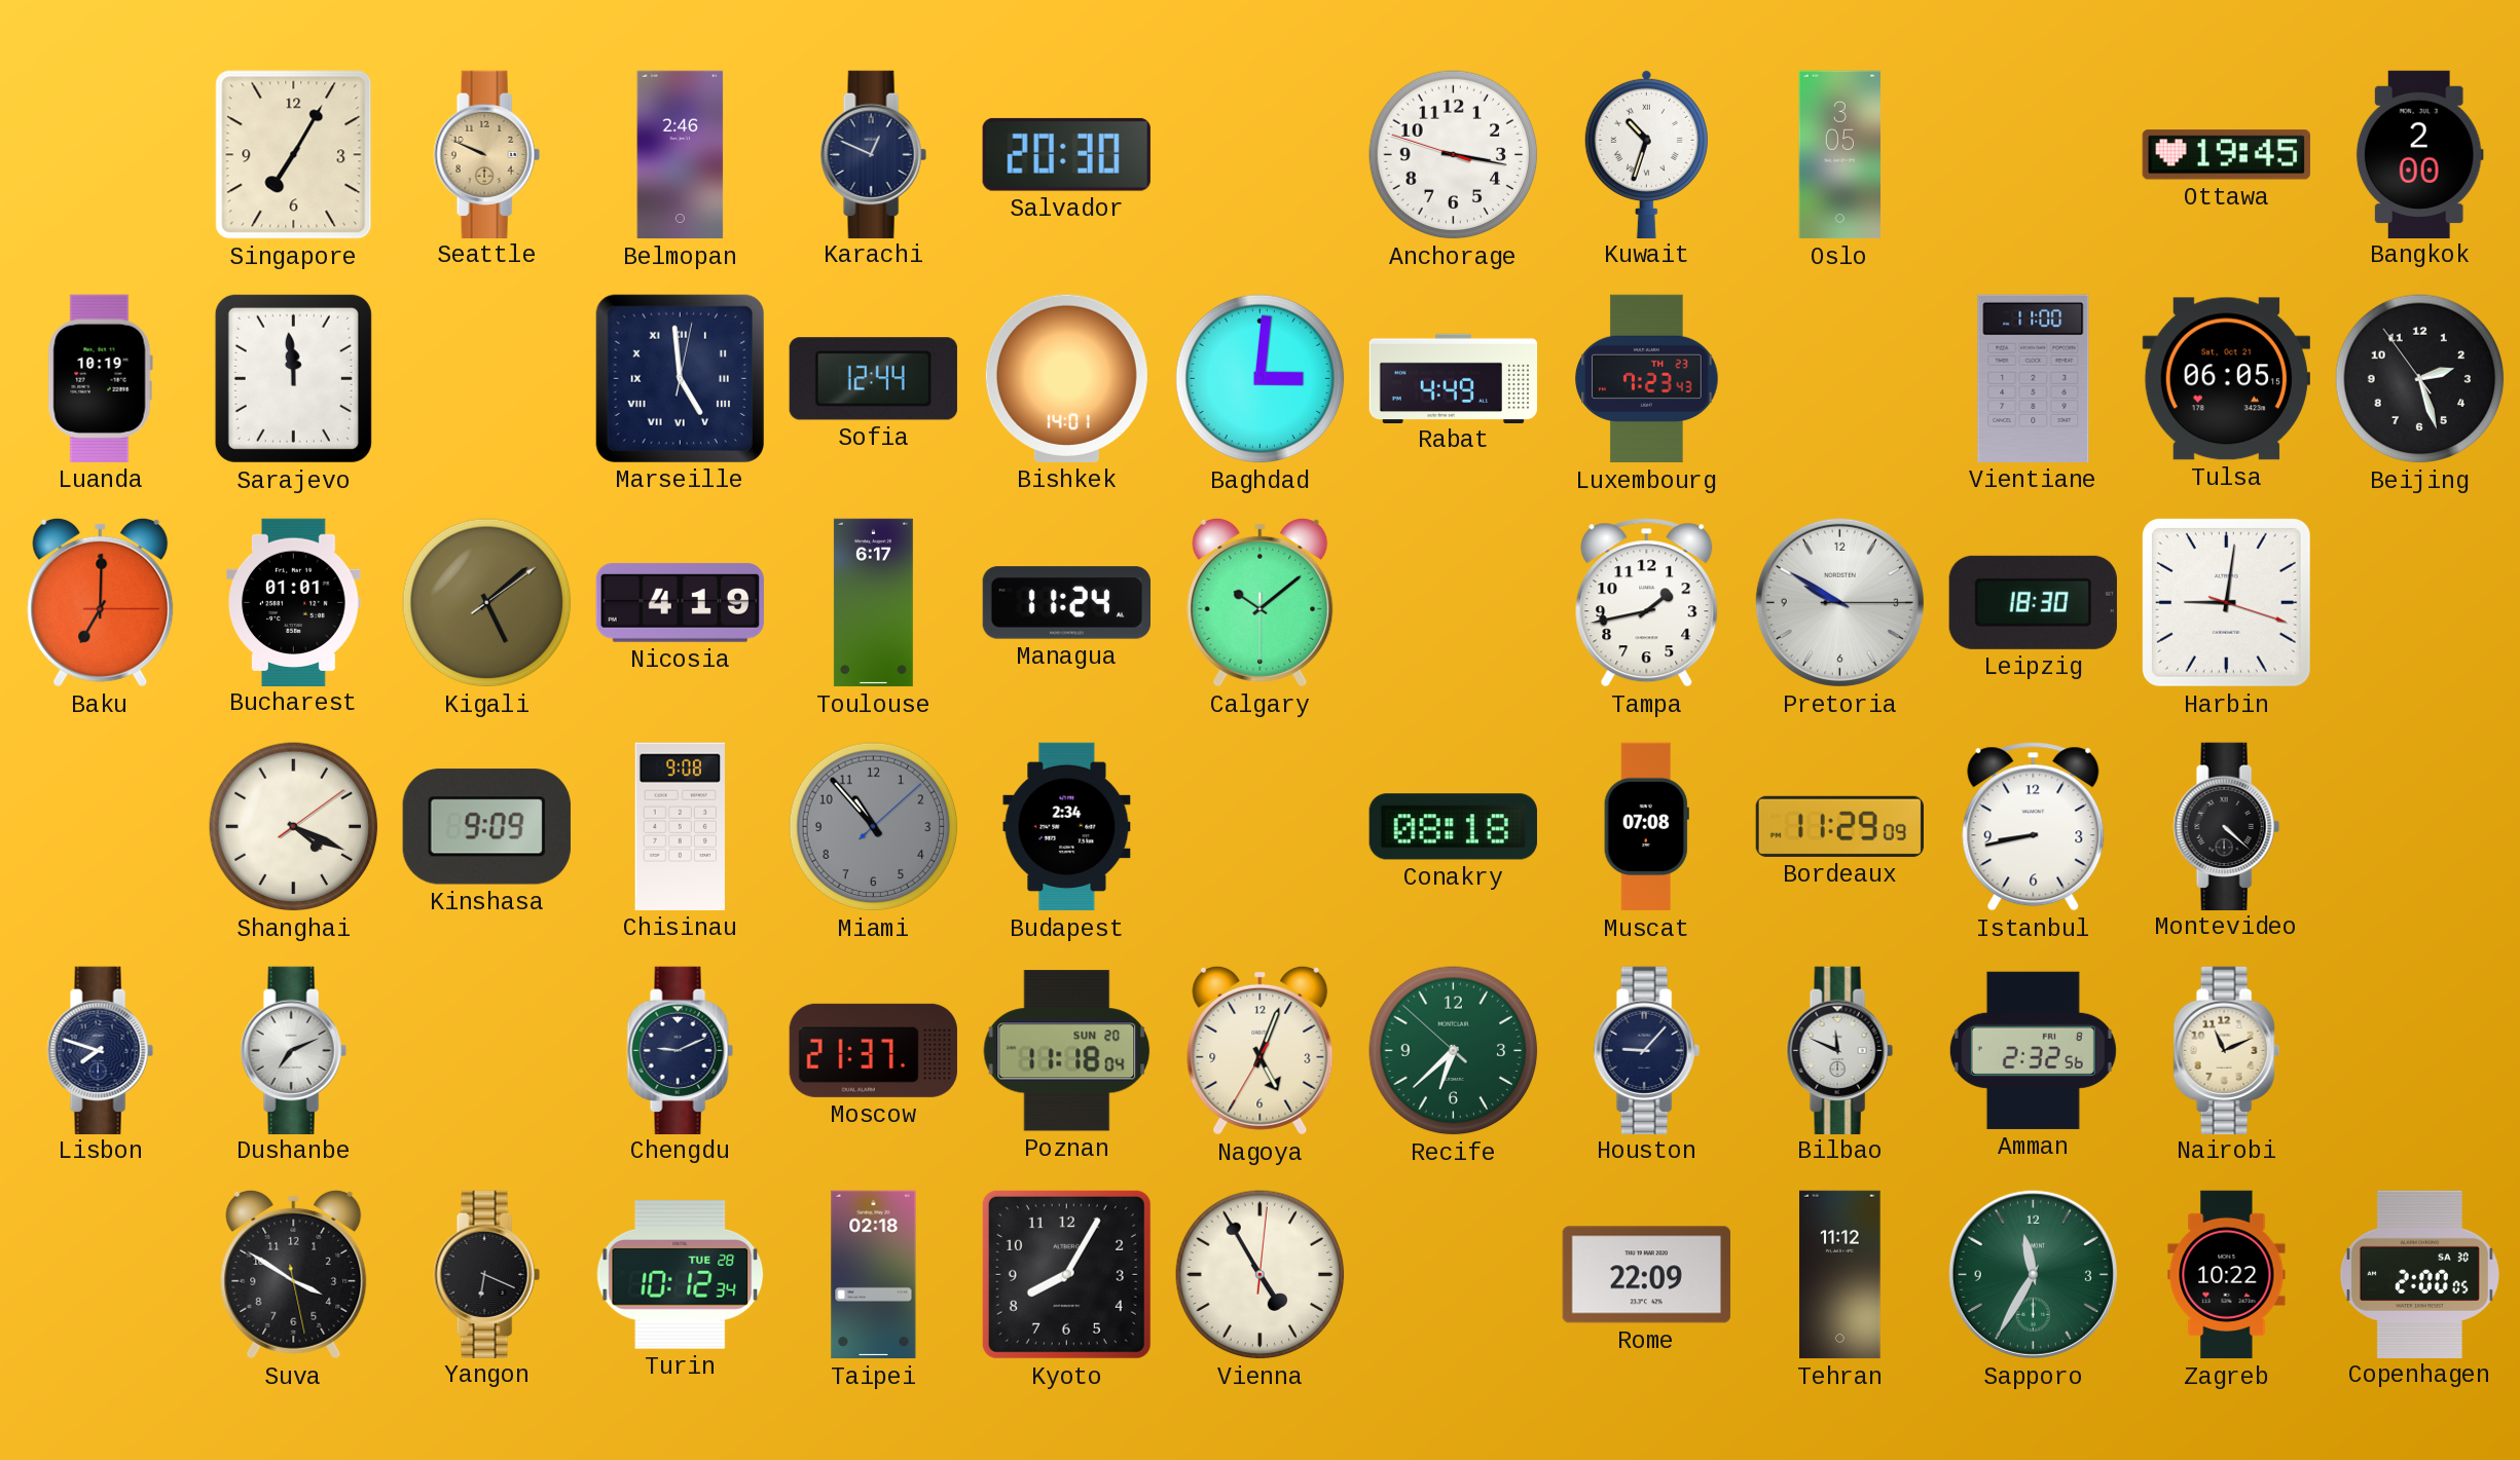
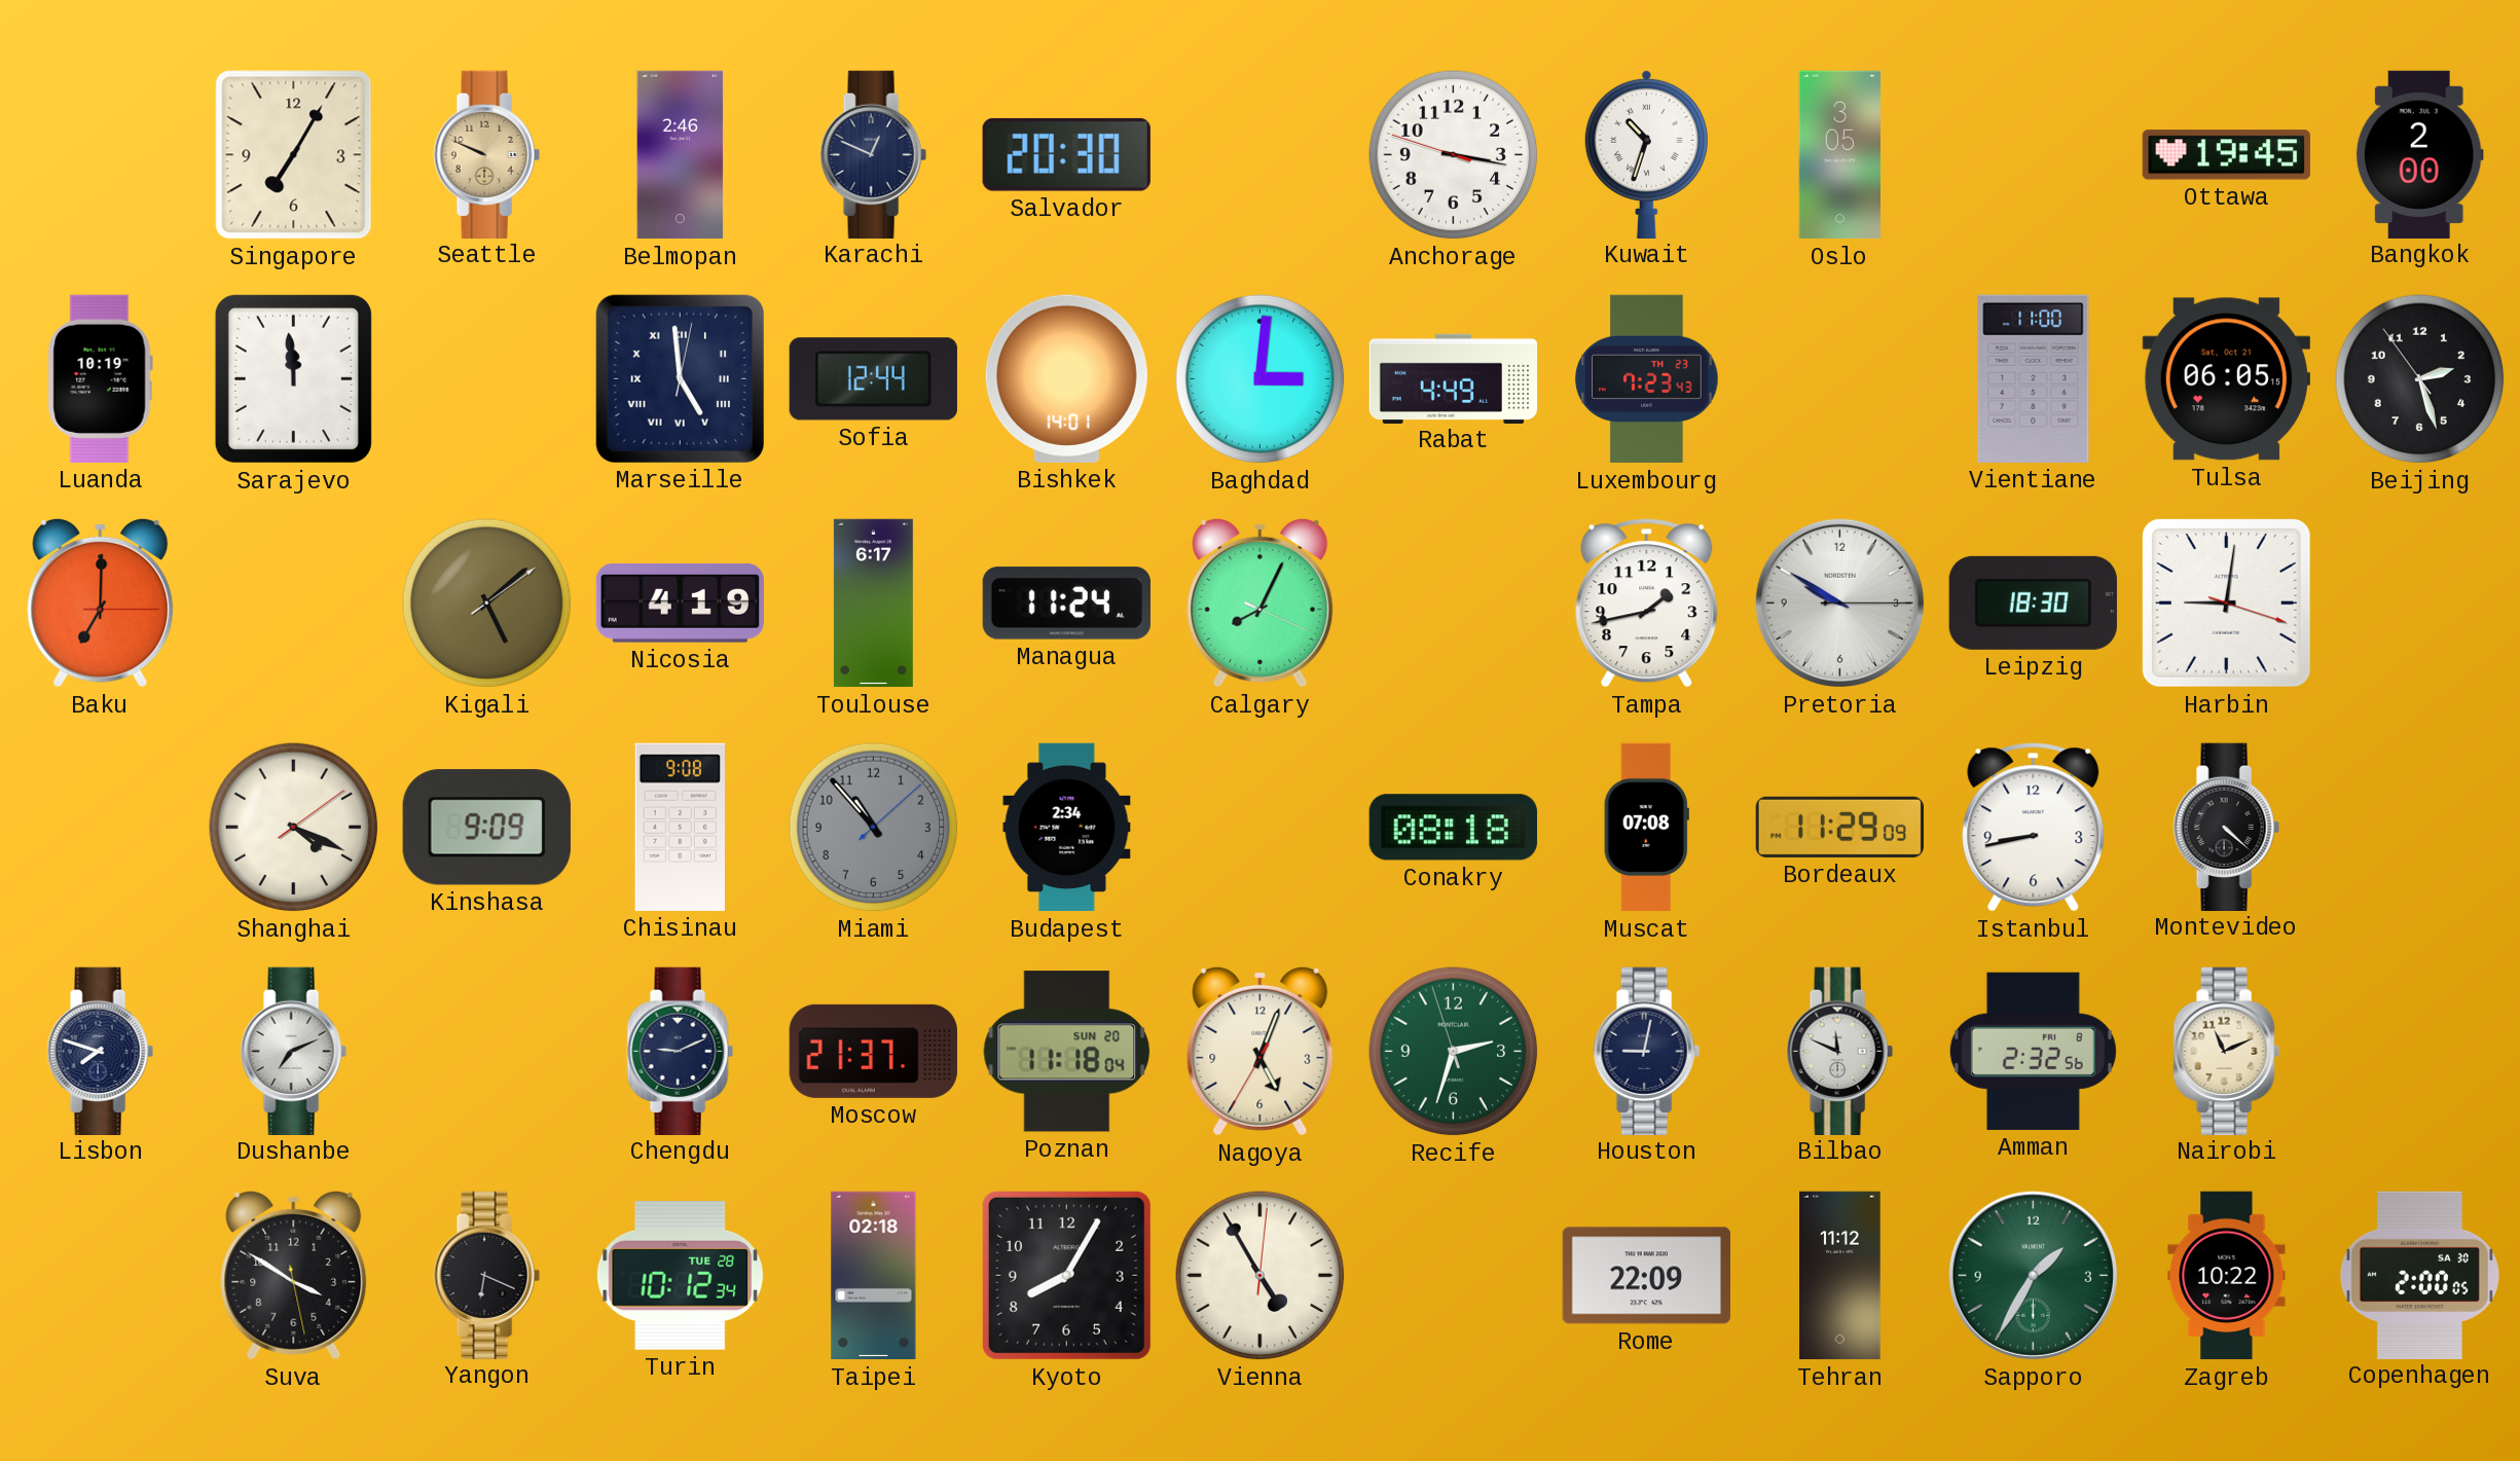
Bucharest: 01:01 -> none
Calgary: 10:08 -> 8:04
Recife: 6:37 -> 2:32
Houston: 9:07 -> 9:02
Sapporo: 11:35 -> 1:35
